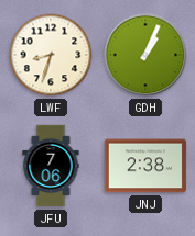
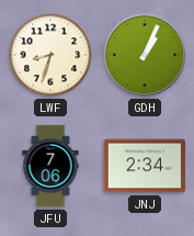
JNJ: 2:38 -> 2:34
